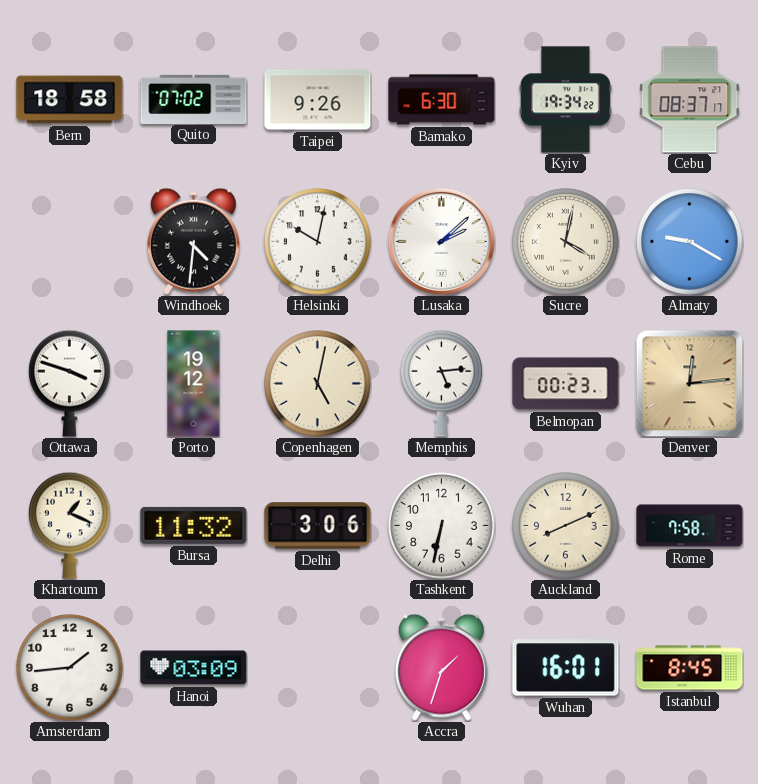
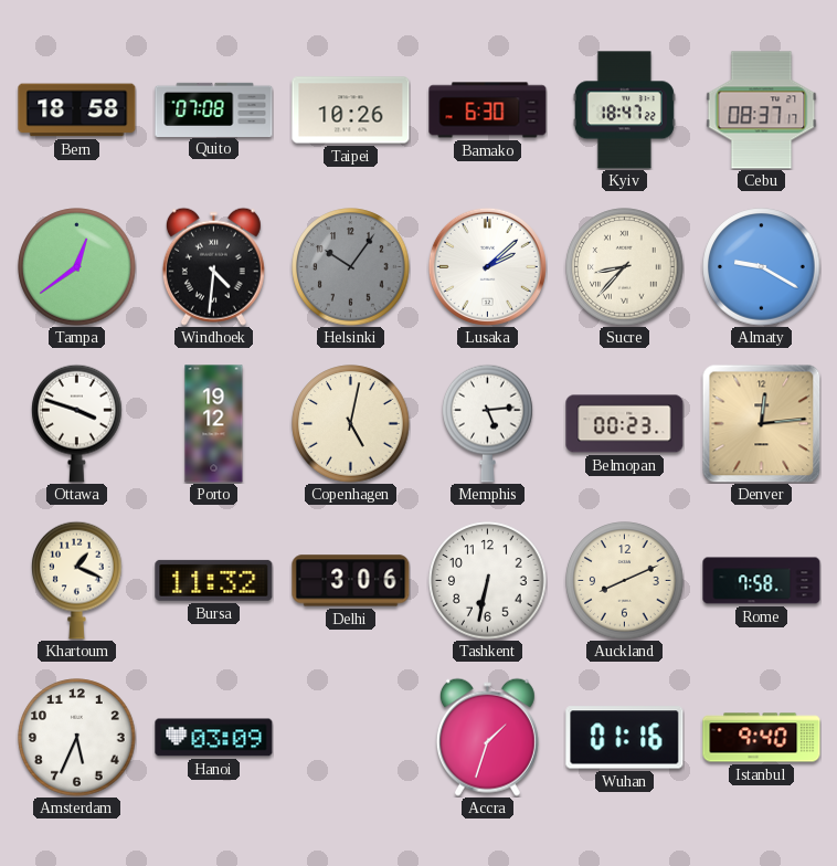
Quito: 07:02 -> 07:08
Taipei: 9:26 -> 10:26
Kyiv: 19:34 -> 18:47
Tampa: none -> 12:39
Helsinki: 10:02 -> 10:06
Helsinki dial: white -> grey
Sucre: 4:02 -> 8:37
Amsterdam: 1:44 -> 5:34
Wuhan: 16:01 -> 01:16
Istanbul: 8:45 -> 9:40
